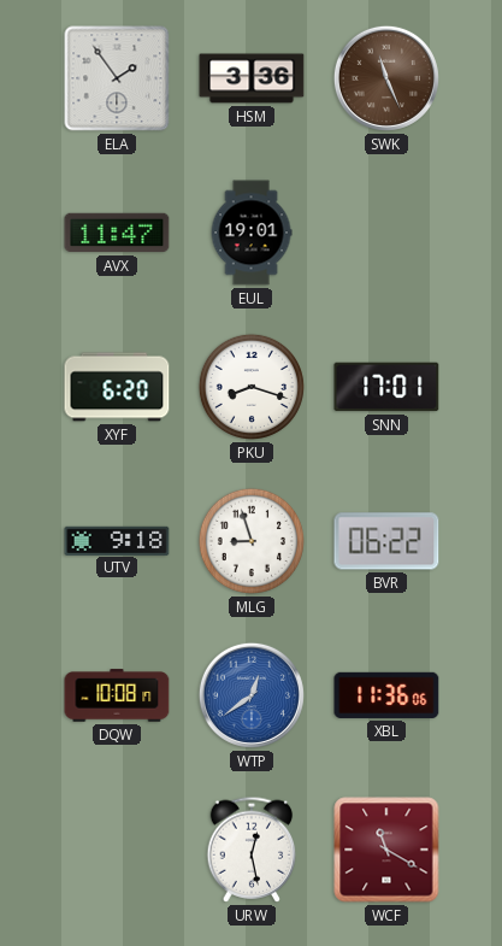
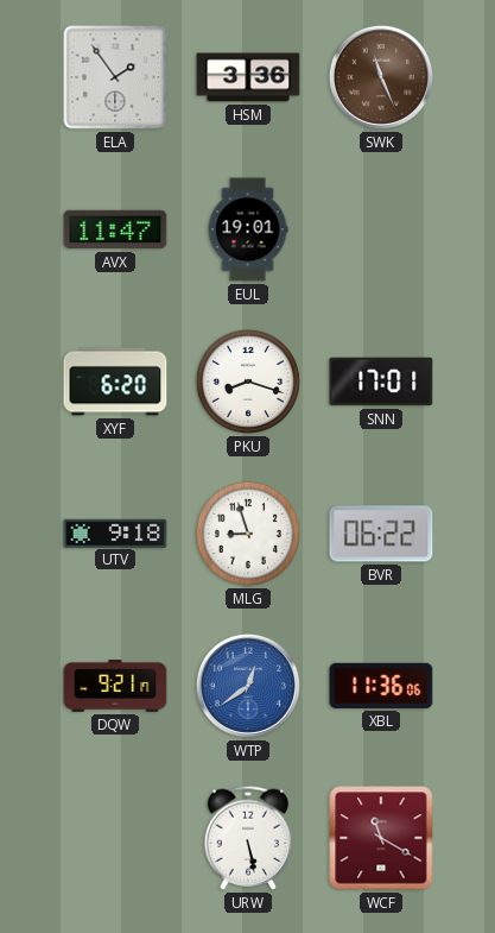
DQW: 10:08 -> 9:21
URW: 12:28 -> 5:28
